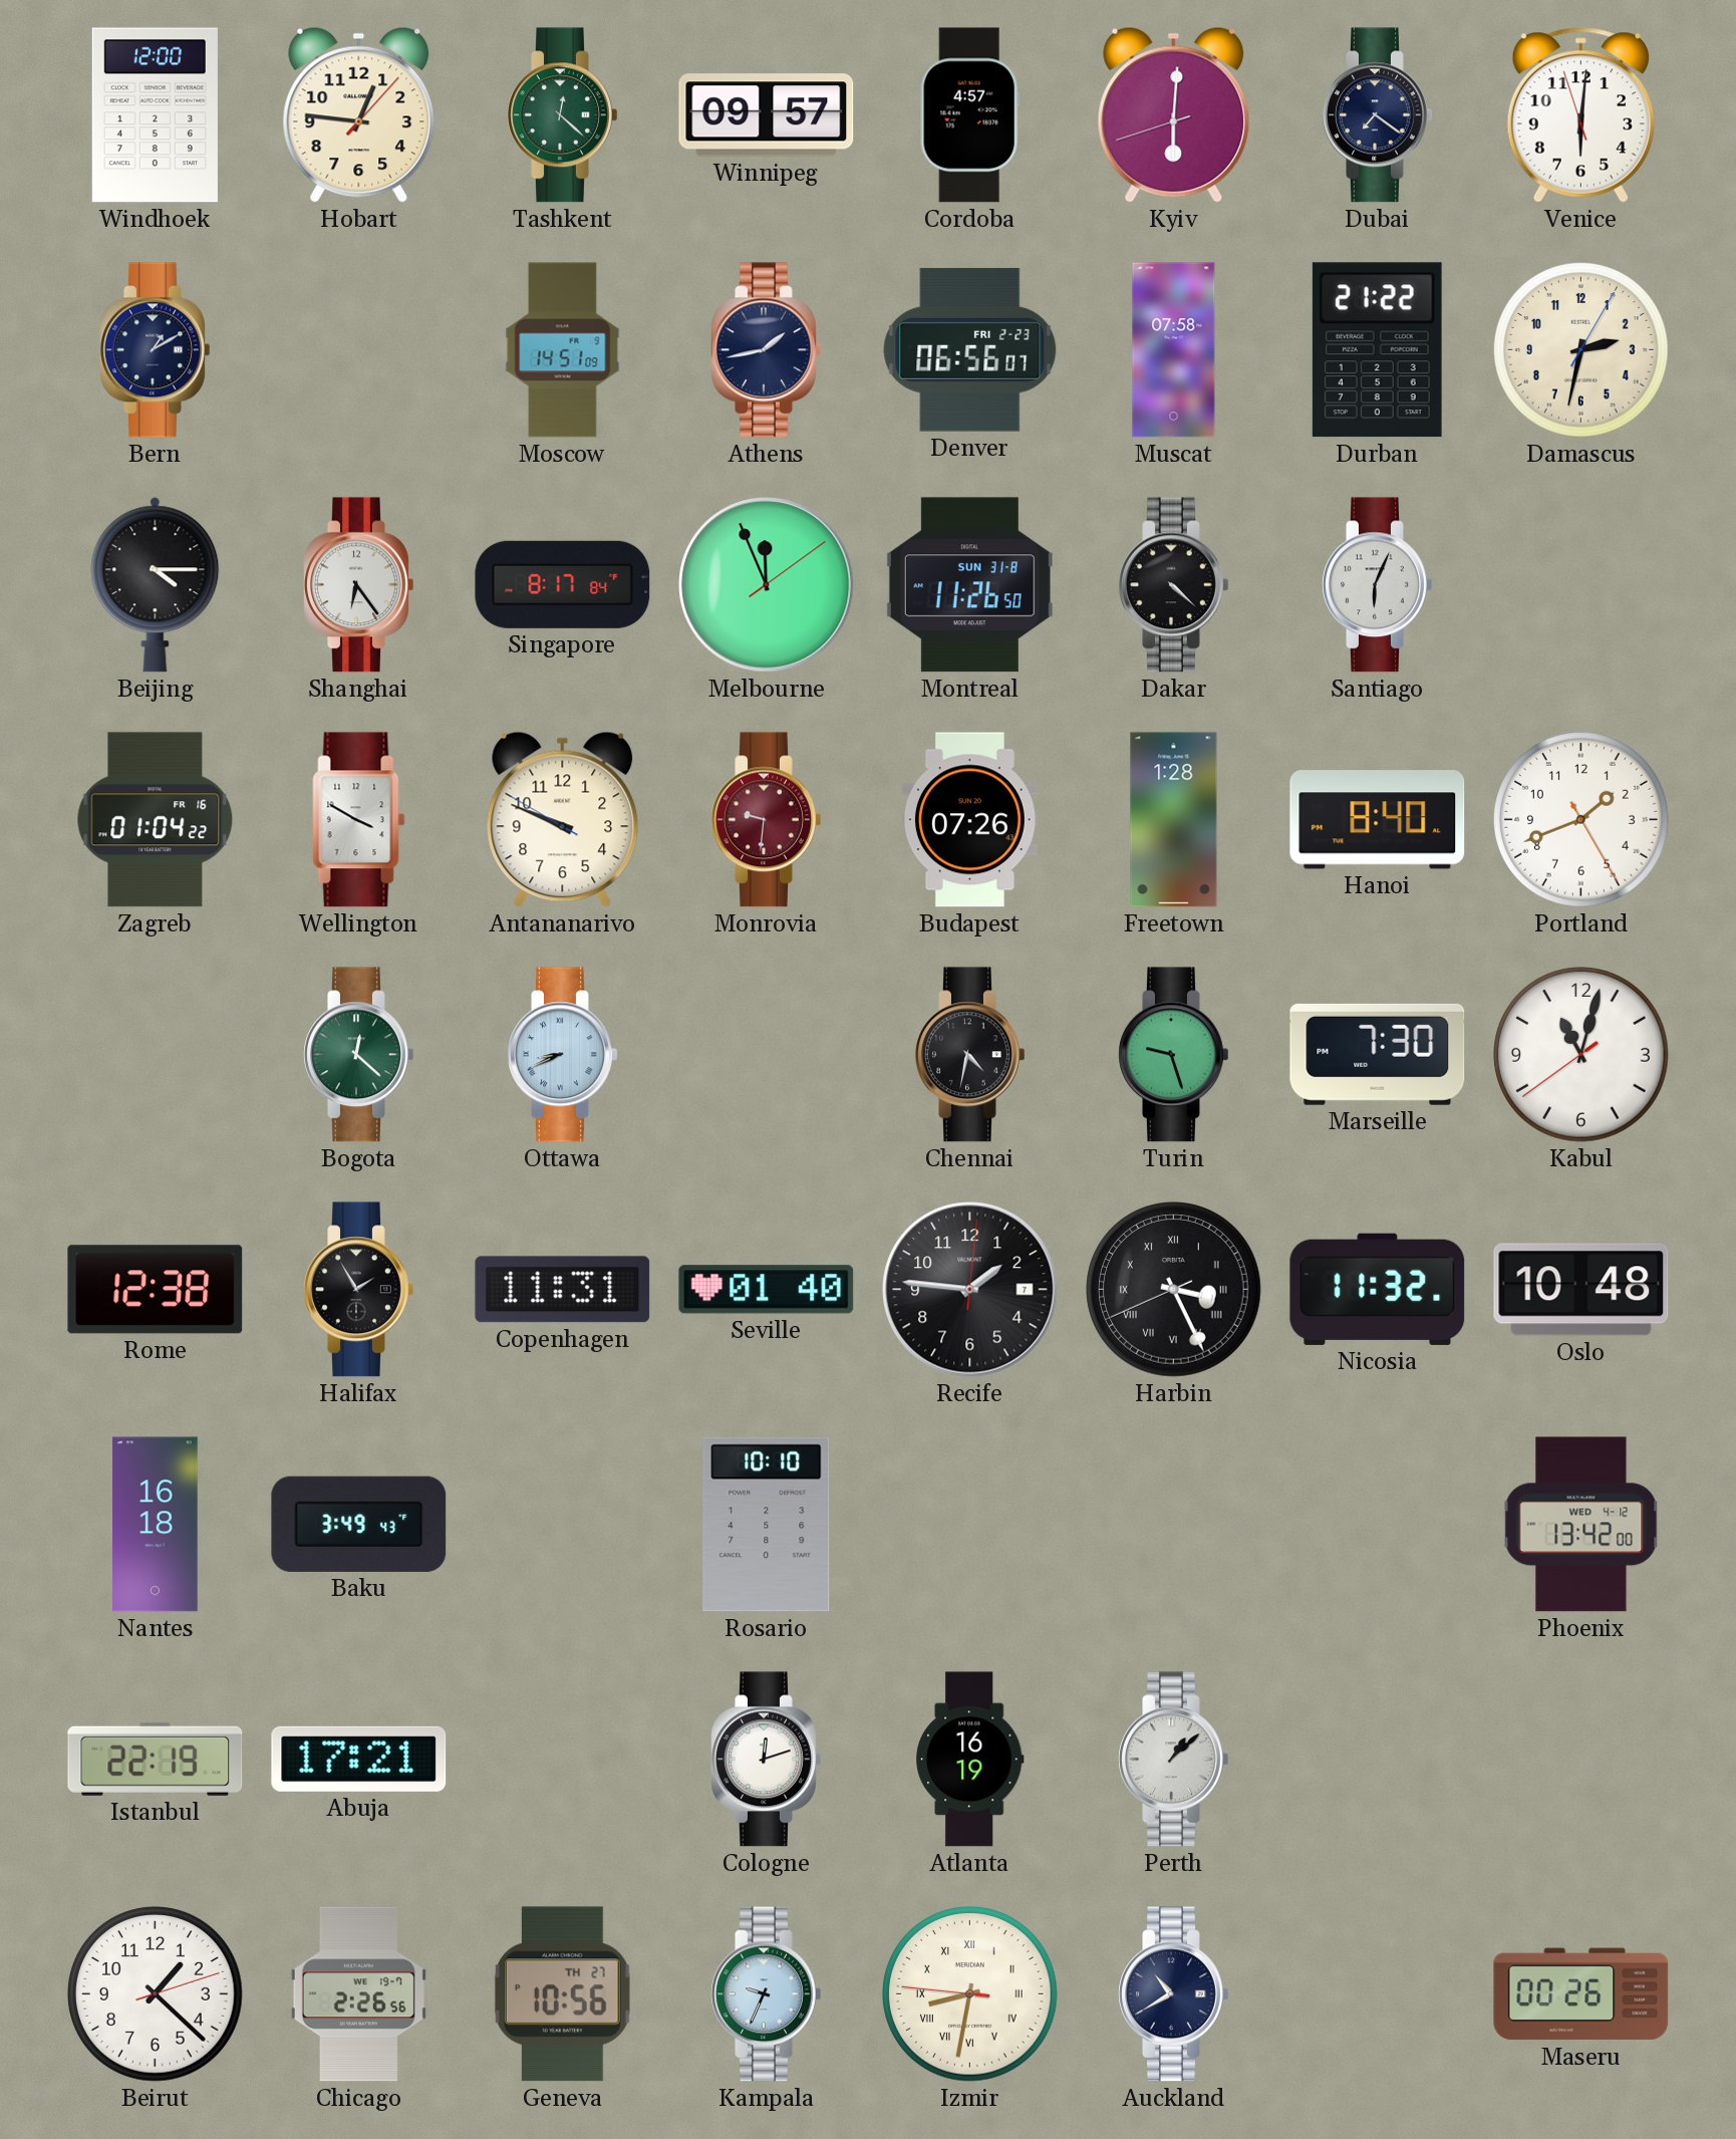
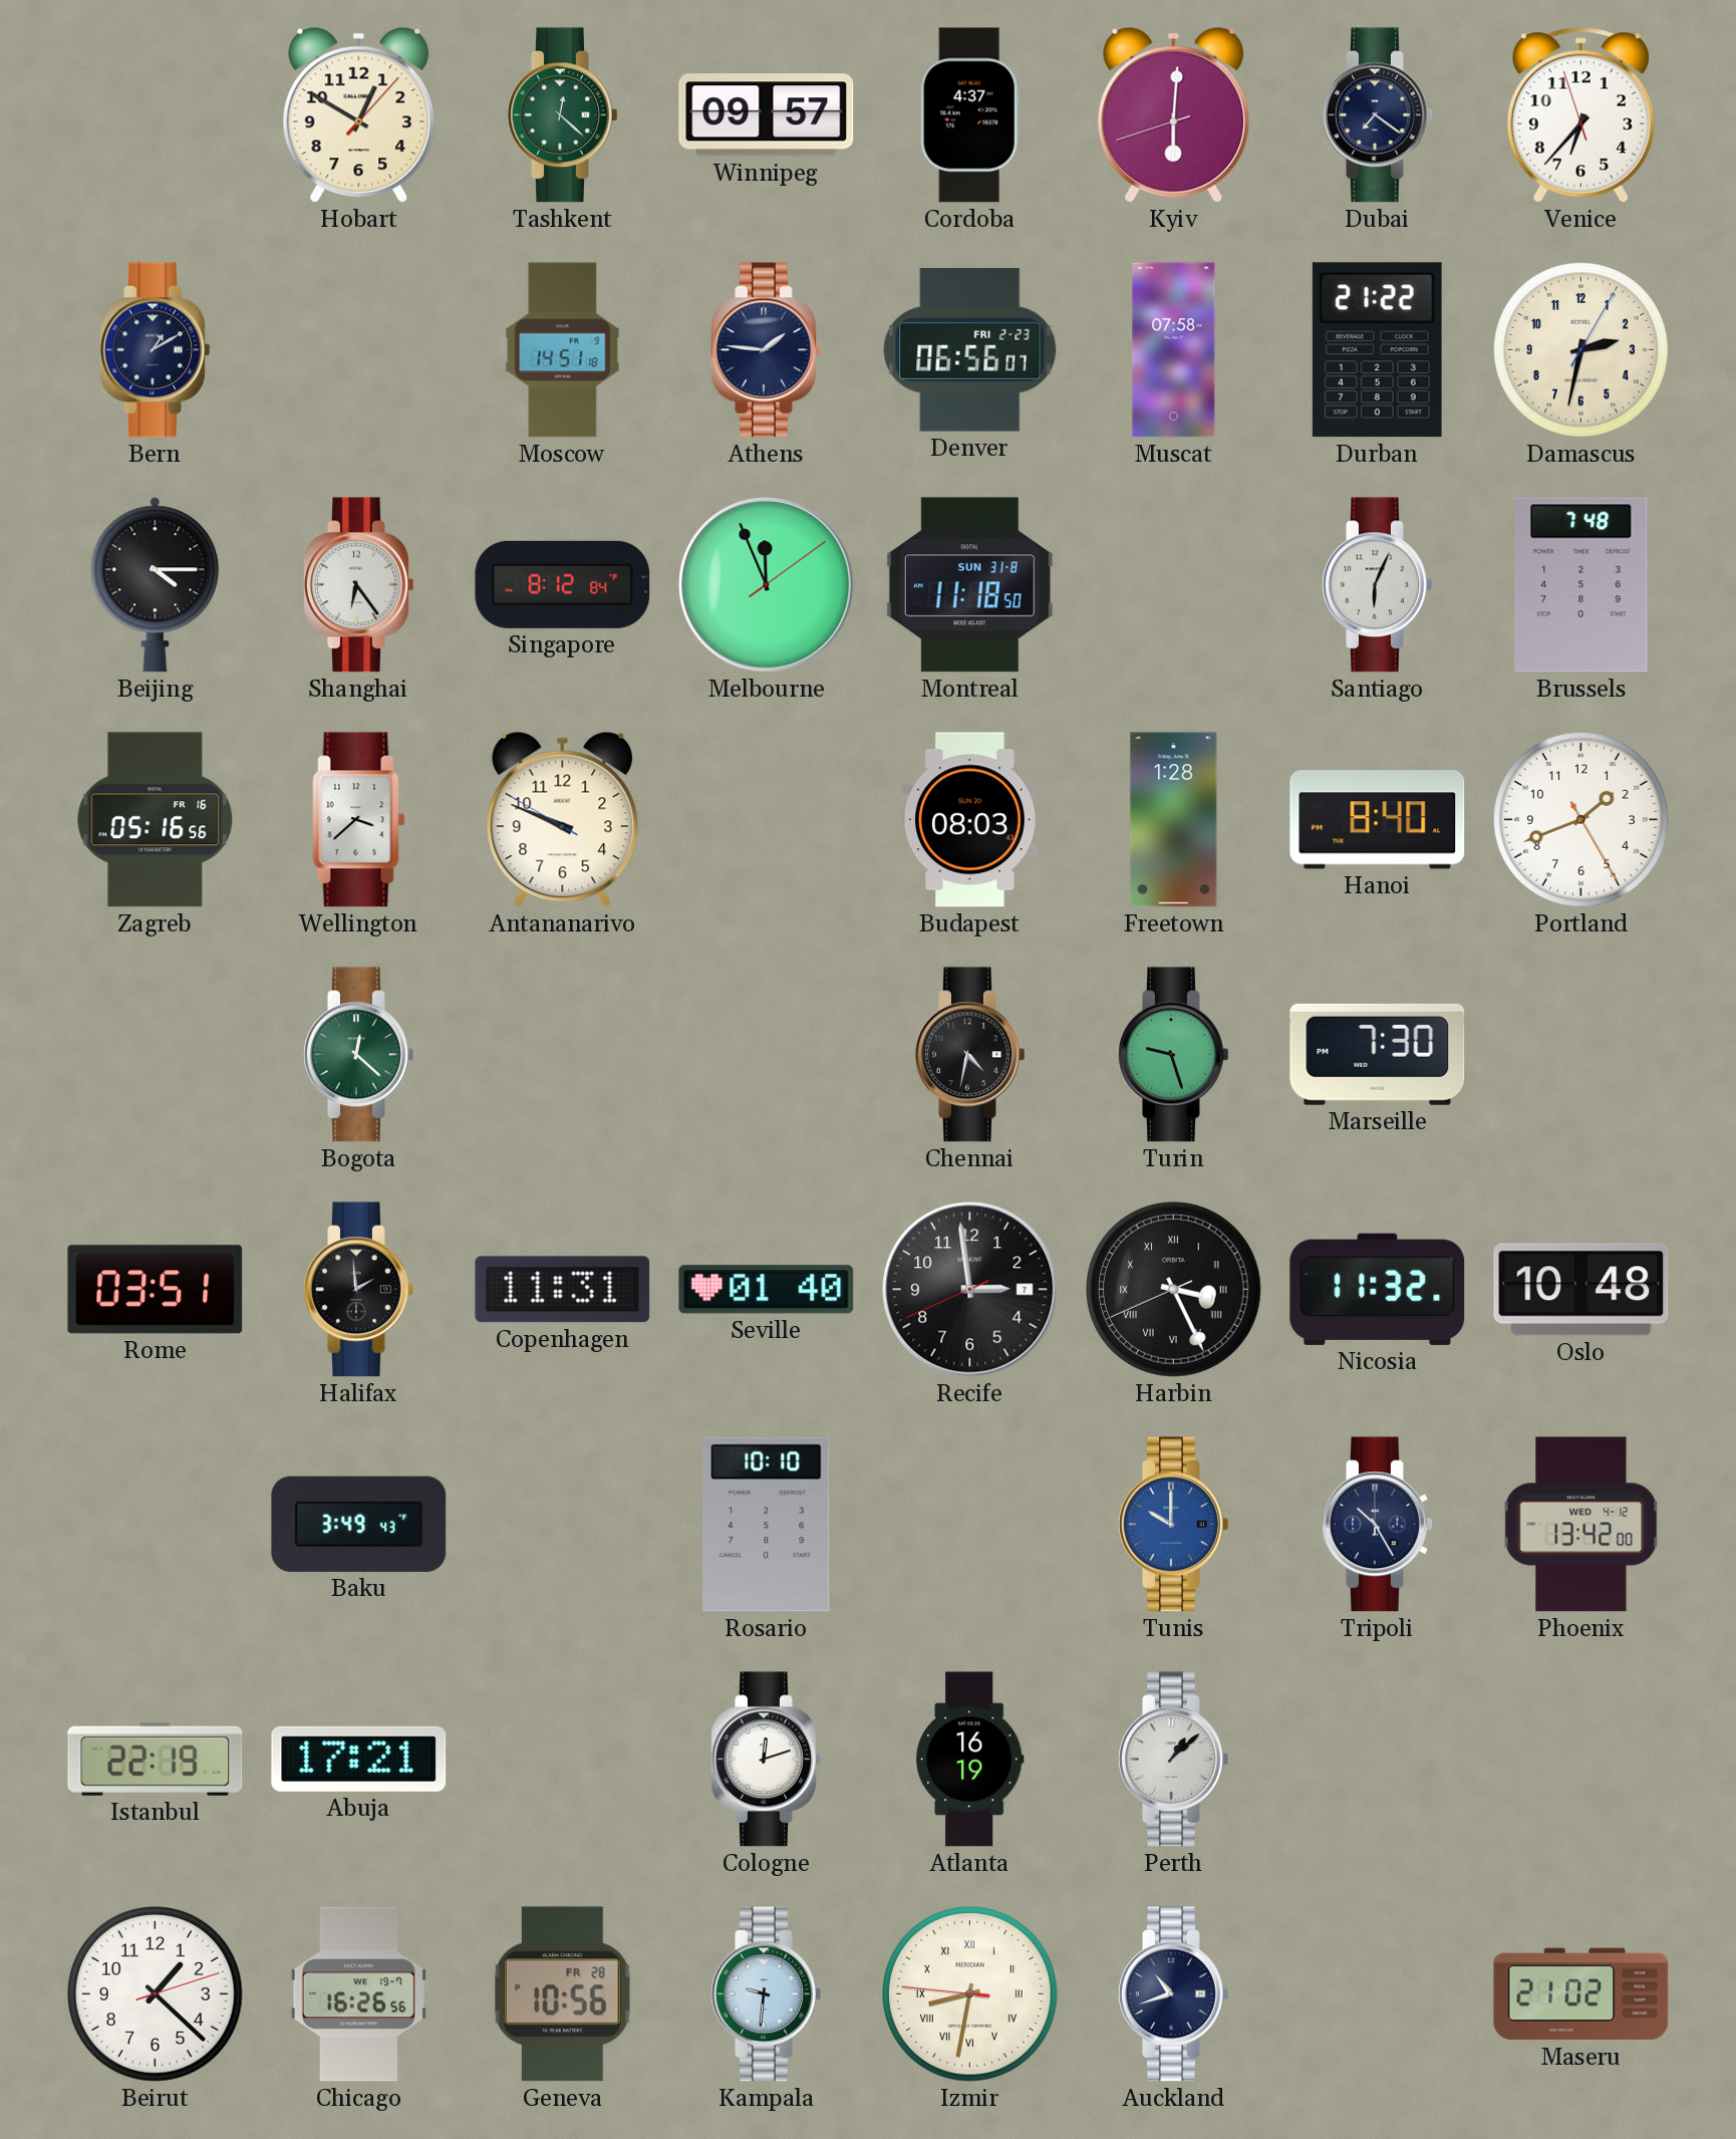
Windhoek: 12:00 -> none
Hobart: 12:46 -> 12:50
Cordoba: 4:57 -> 4:37
Venice: 6:00 -> 6:36
Moscow: 14:51:09 -> 14:51:18
Athens: 1:43 -> 1:46
Singapore: 8:17 -> 8:12
Montreal: 11:26 -> 11:18
Dakar: 4:22 -> none
Brussels: none -> 7:48
Zagreb: 01:04 -> 05:16
Wellington: 3:50 -> 3:38
Monrovia: 9:31 -> none
Budapest: 07:26 -> 08:03
Ottawa: 8:41 -> none
Kabul: 11:02 -> none
Rome: 12:38 -> 03:51
Halifax: 1:55 -> 1:59
Recife: 1:46 -> 2:58
Nantes: 16:18 -> none
Tunis: none -> 10:00
Tripoli: none -> 10:25
Chicago: 2:26 -> 16:26
Geneva date: TH 27 -> FR 28
Kampala: 9:34 -> 9:31
Auckland: 10:40 -> 10:42
Maseru: 00:26 -> 21:02
